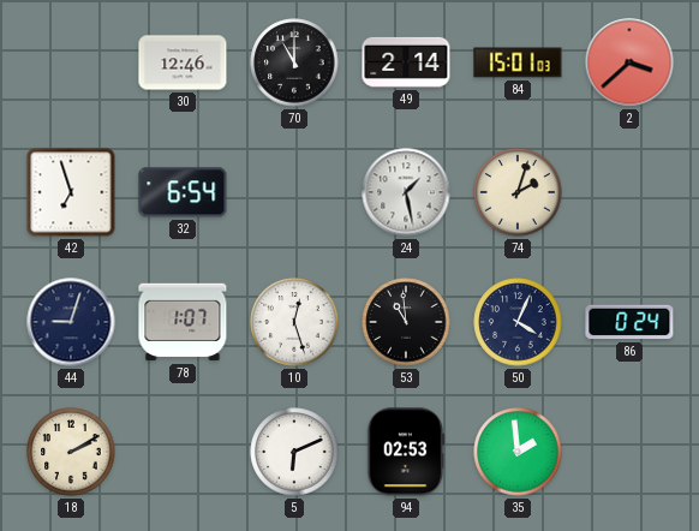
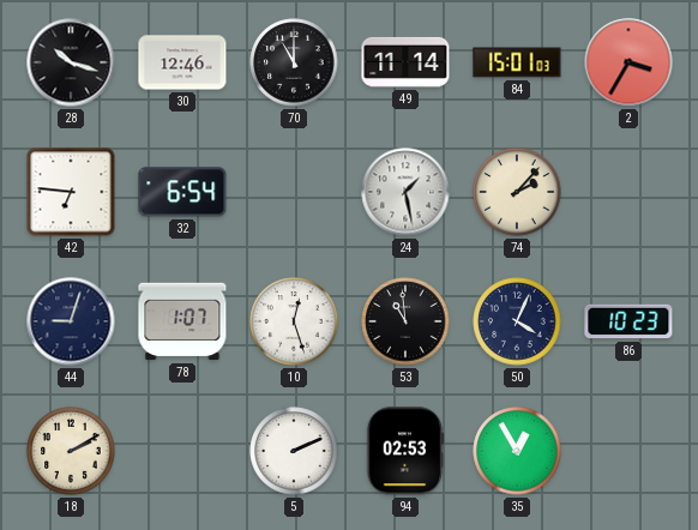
28: none -> 10:18
49: 2:14 -> 11:14
2: 3:38 -> 3:35
42: 6:57 -> 6:46
74: 2:03 -> 2:07
86: 0:24 -> 10:23
5: 6:11 -> 2:11
35: 1:59 -> 12:55
